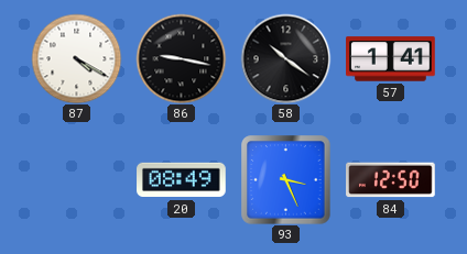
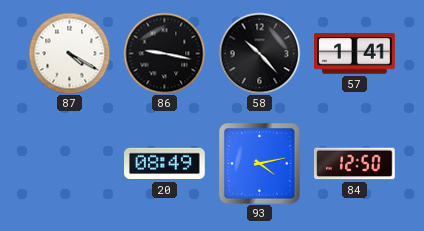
58: 10:21 -> 10:23
93: 3:26 -> 4:13
